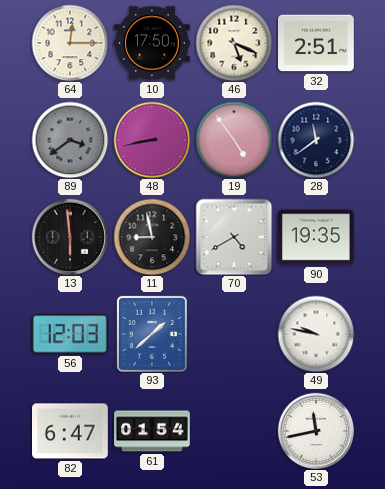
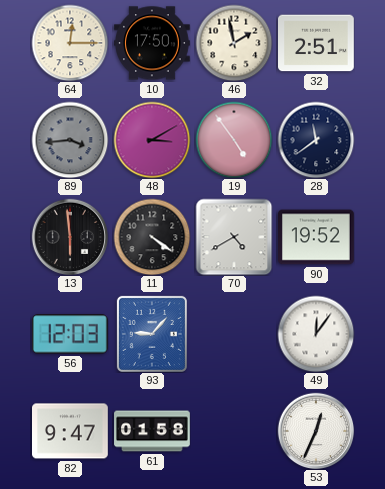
46: 5:19 -> 1:58
89: 3:39 -> 3:44
48: 8:43 -> 3:10
11: 8:58 -> 4:21
90: 19:35 -> 19:52
93: 1:38 -> 9:07
49: 9:47 -> 12:06
82: 6:47 -> 9:47
61: 01:54 -> 01:58
53: 11:43 -> 12:34
